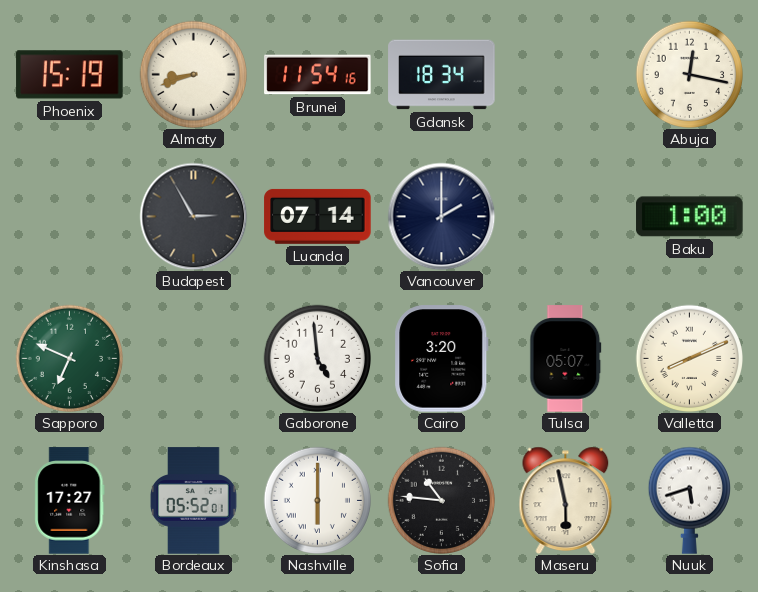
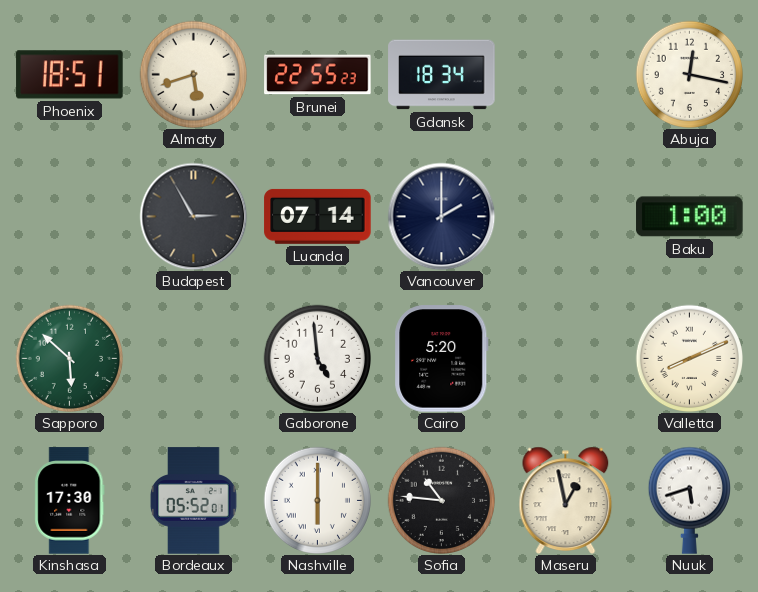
Phoenix: 15:19 -> 18:51
Almaty: 8:42 -> 5:42
Brunei: 11:54 -> 22:55
Sapporo: 6:49 -> 5:52
Cairo: 3:20 -> 5:20
Tulsa: 05:07 -> none
Kinshasa: 17:27 -> 17:30
Maseru: 5:58 -> 12:58
